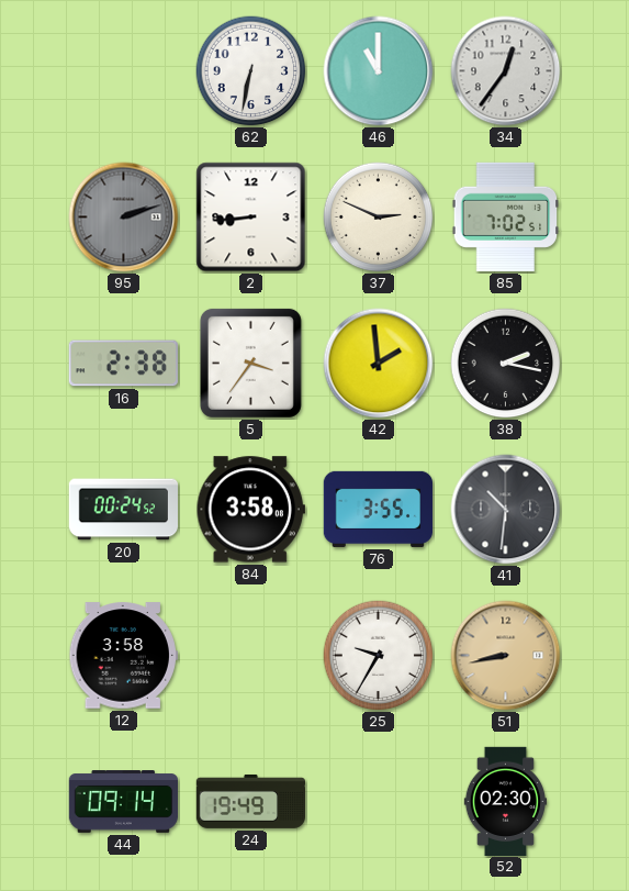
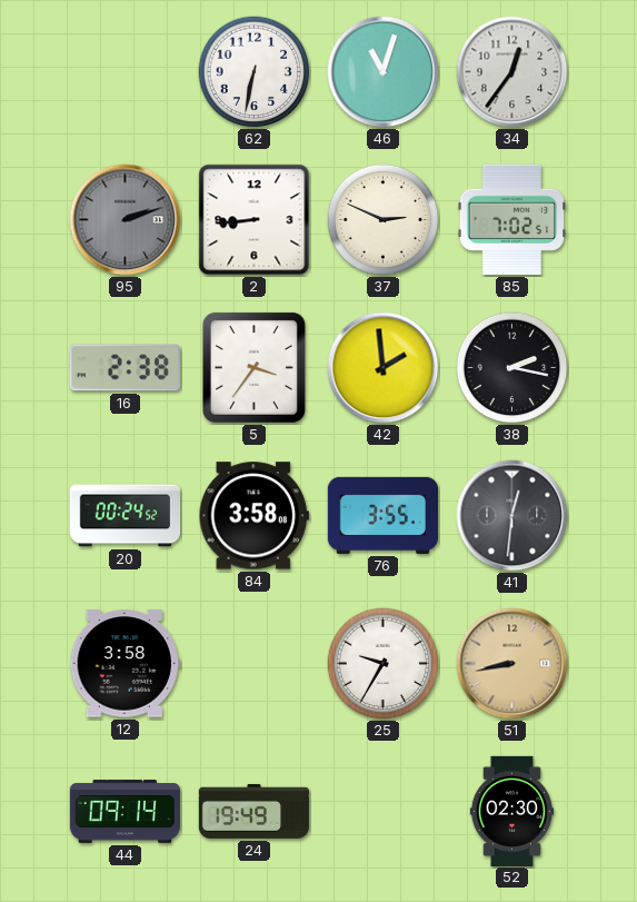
46: 11:00 -> 11:03
41: 10:31 -> 12:31
